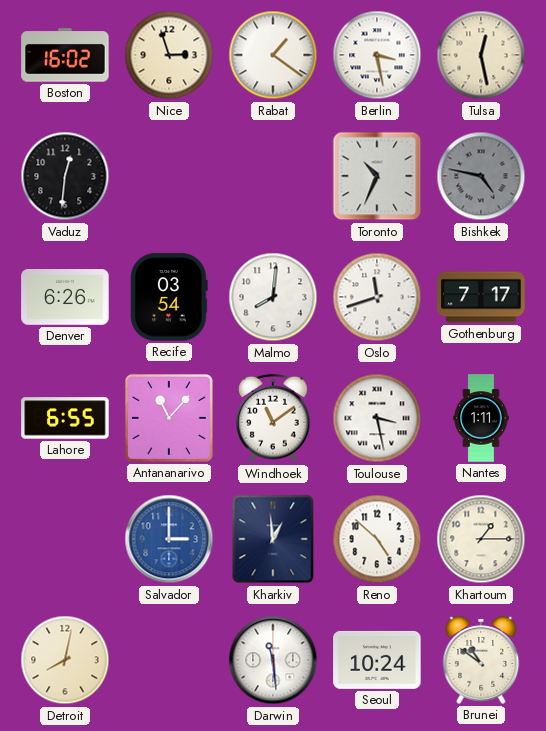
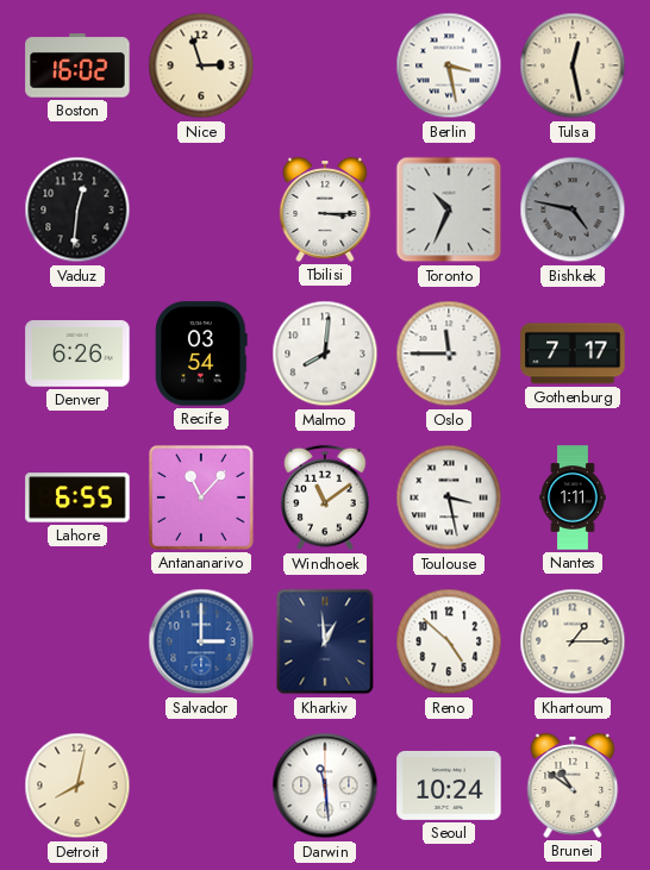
Rabat: 1:21 -> none
Tbilisi: none -> 3:15
Oslo: 11:42 -> 11:45
